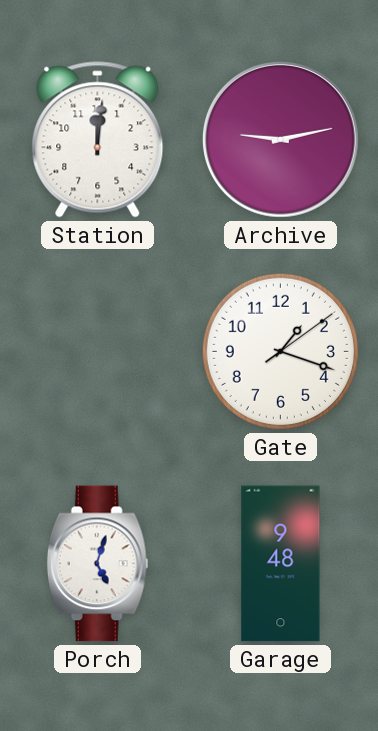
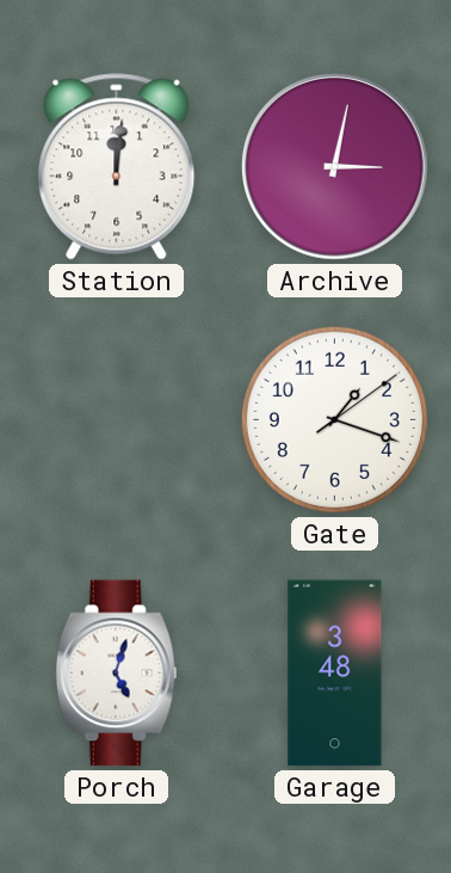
Archive: 9:13 -> 3:02
Garage: 9:48 -> 3:48
